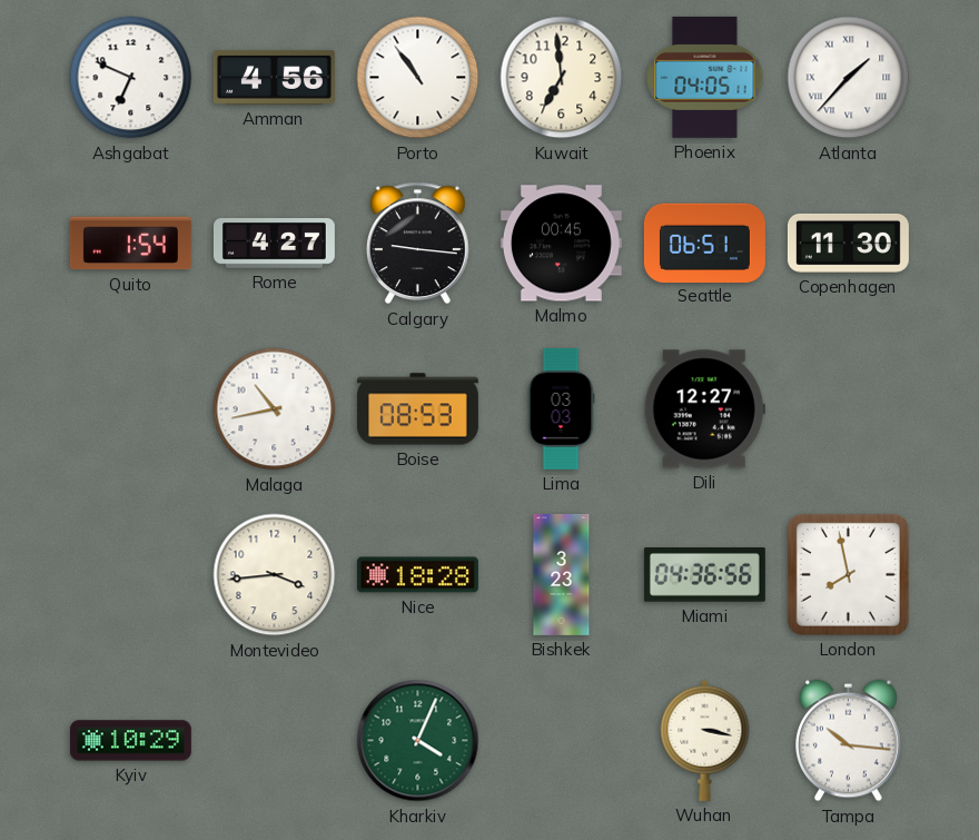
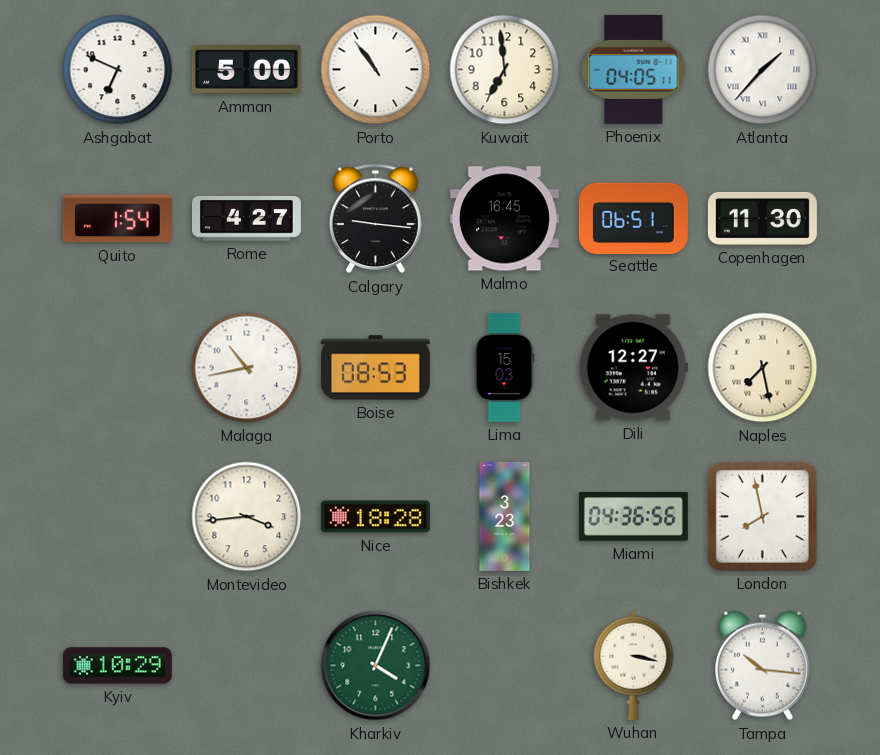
Amman: 4:56 -> 5:00
Malmo: 00:45 -> 16:45
Lima: 03:03 -> 15:03
Naples: none -> 7:28
